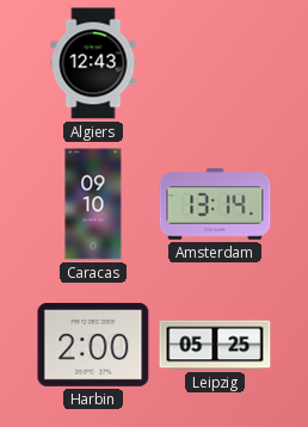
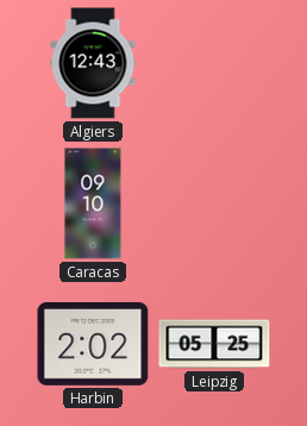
Amsterdam: 13:14 -> none
Harbin: 2:00 -> 2:02
